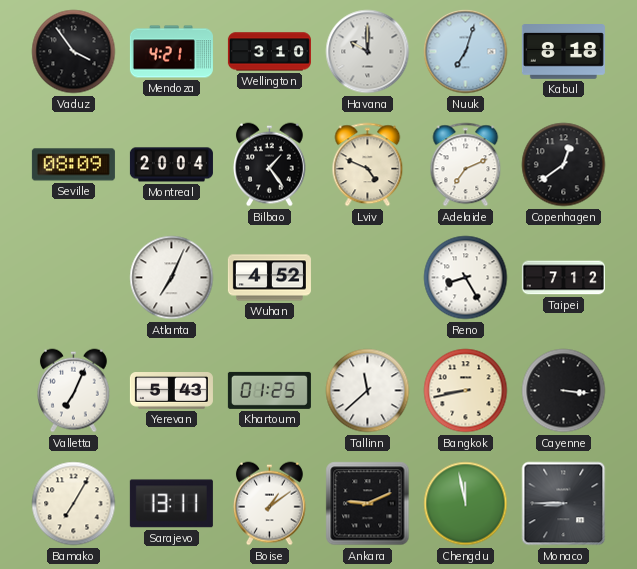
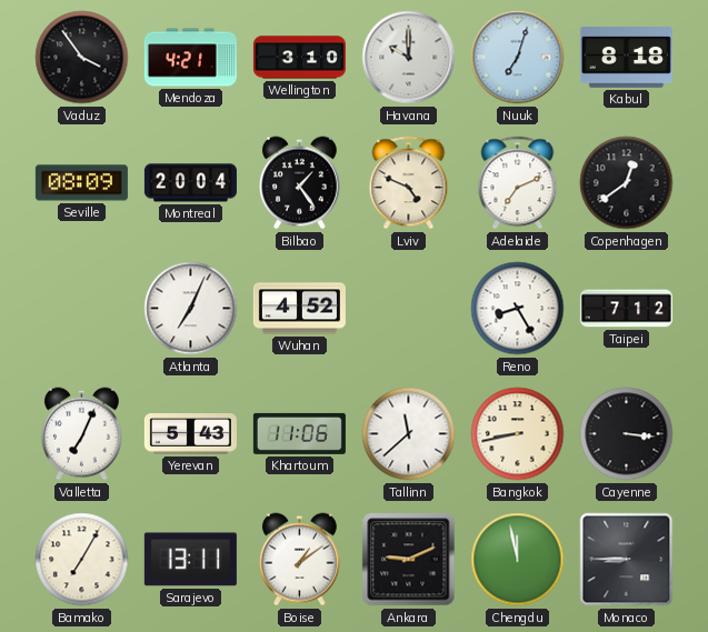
Khartoum: 01:25 -> 11:06
